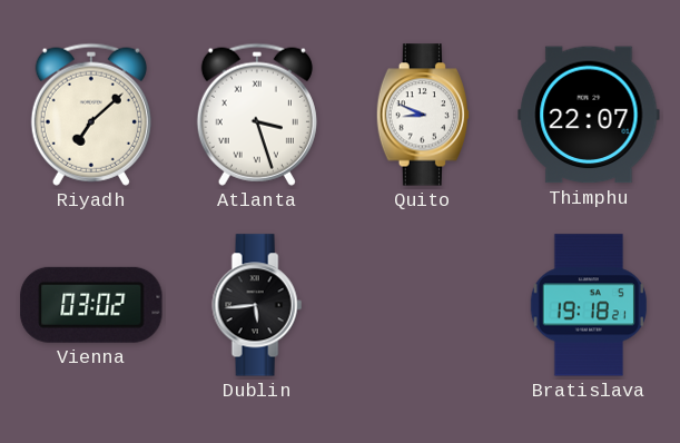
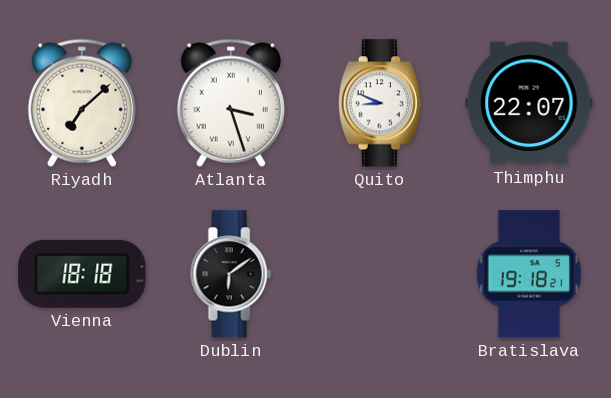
Vienna: 03:02 -> 18:18
Dublin: 5:44 -> 6:09
